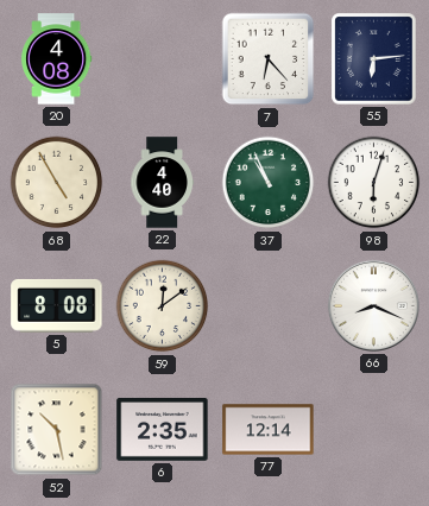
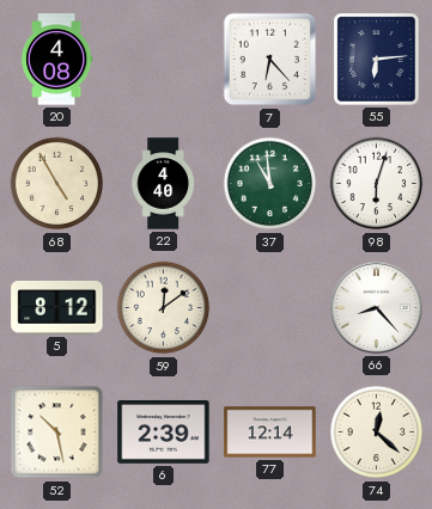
37: 10:56 -> 10:59
5: 8:08 -> 8:12
66: 8:19 -> 8:23
6: 2:35 -> 2:39
74: none -> 12:22
